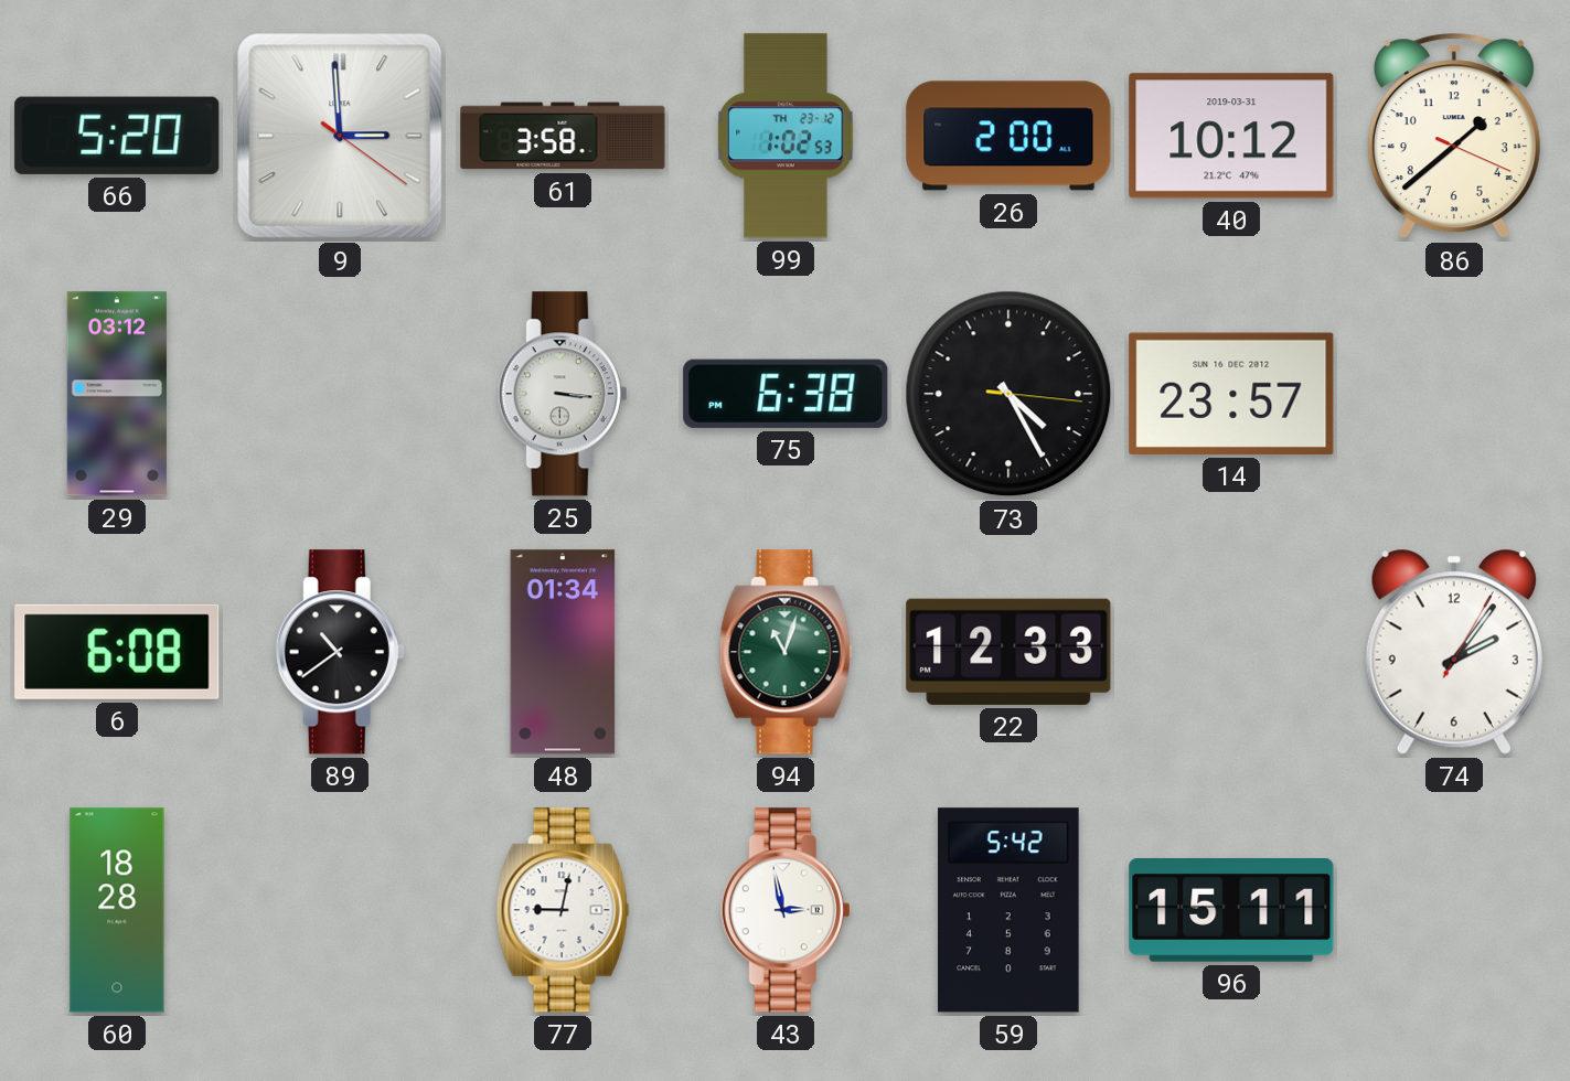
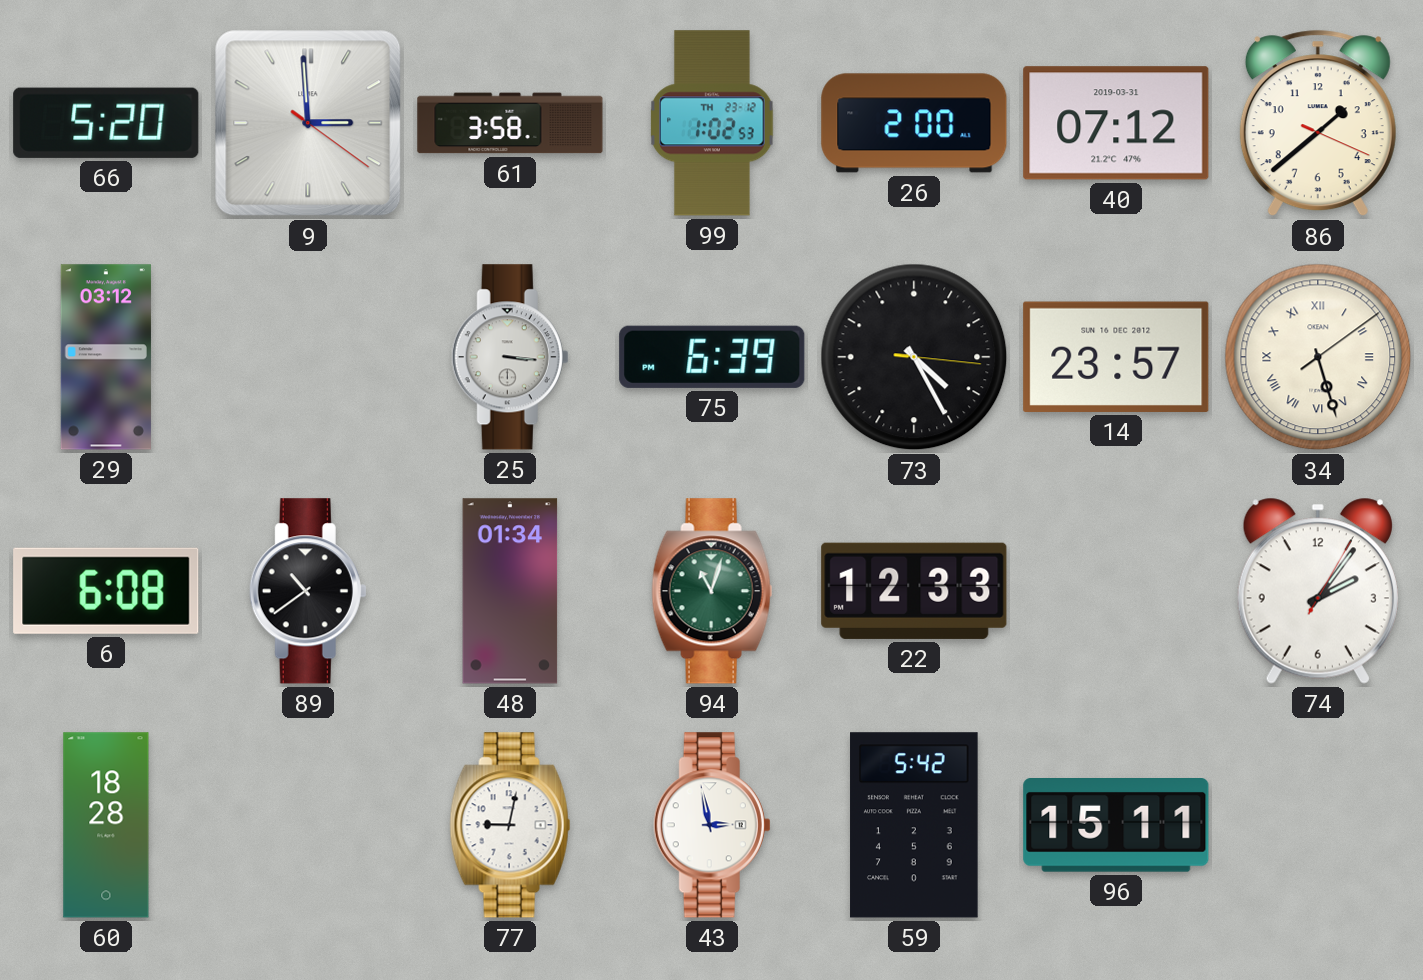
40: 10:12 -> 07:12
75: 6:38 -> 6:39
34: none -> 5:27
